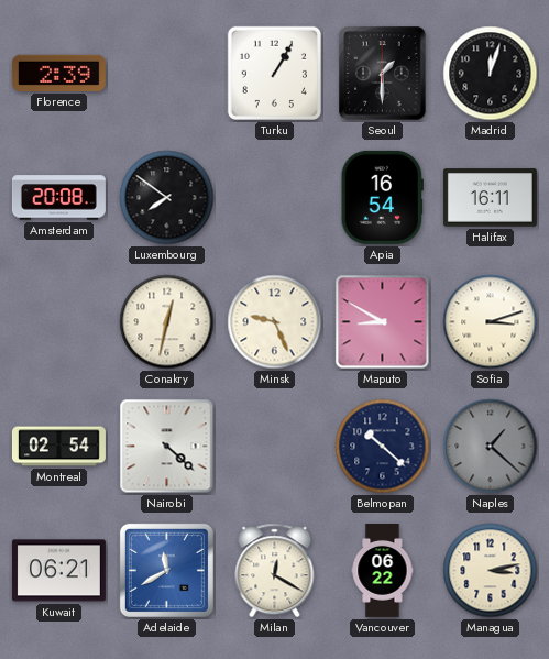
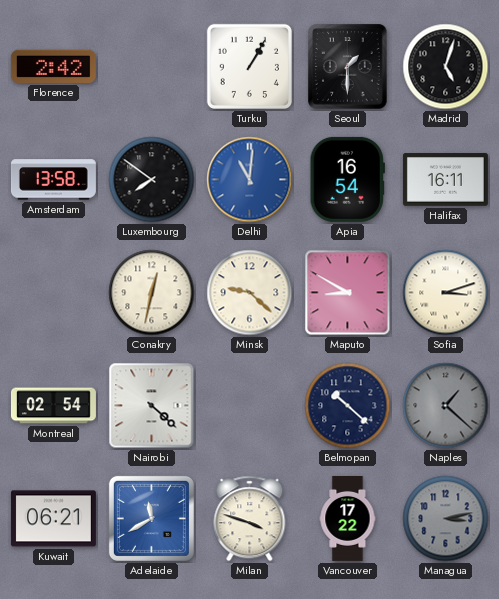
Florence: 2:39 -> 2:42
Madrid: 12:03 -> 5:03
Amsterdam: 20:08 -> 13:58
Delhi: none -> 11:01
Minsk: 9:26 -> 9:22
Milan: 12:20 -> 3:48
Vancouver: 06:22 -> 17:22
Managua dial: cream -> grey
